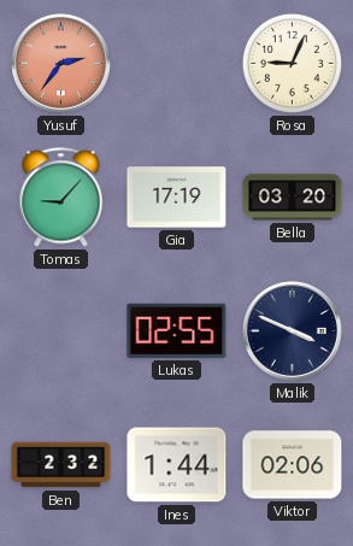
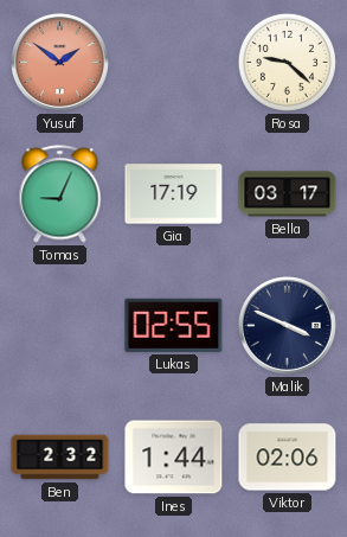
Yusuf: 2:36 -> 1:51
Rosa: 9:04 -> 9:22
Tomas: 9:07 -> 9:04
Bella: 03:20 -> 03:17
